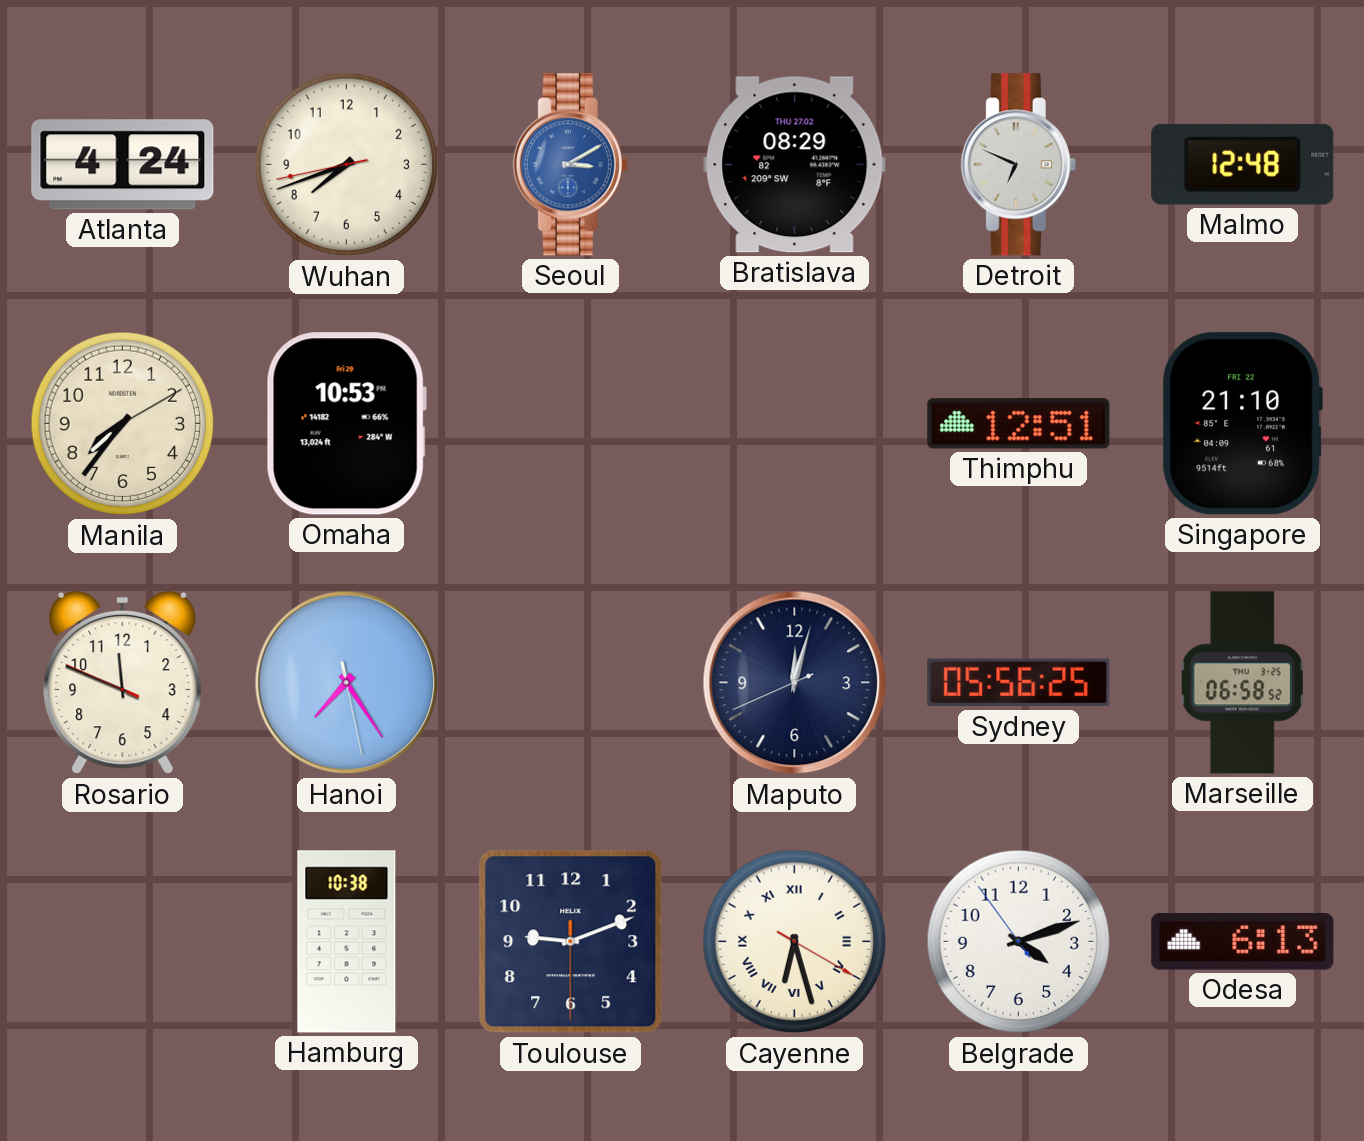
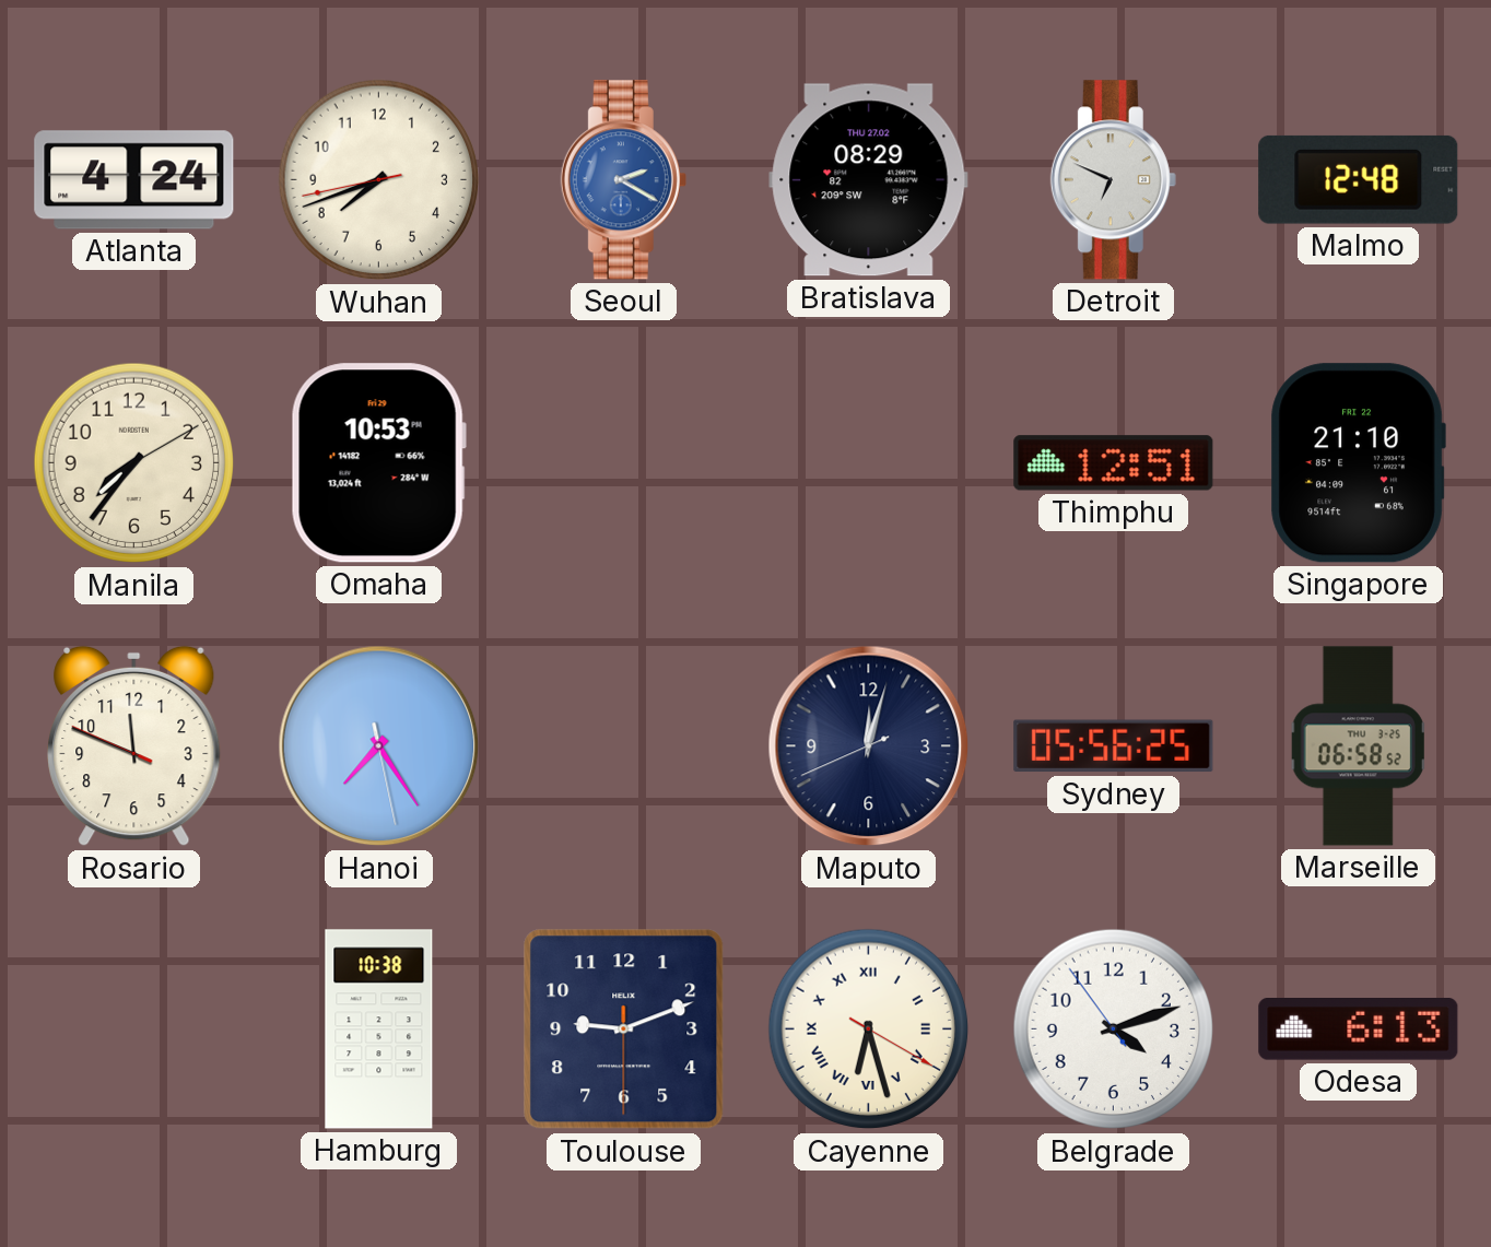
Seoul: 3:10 -> 2:20
